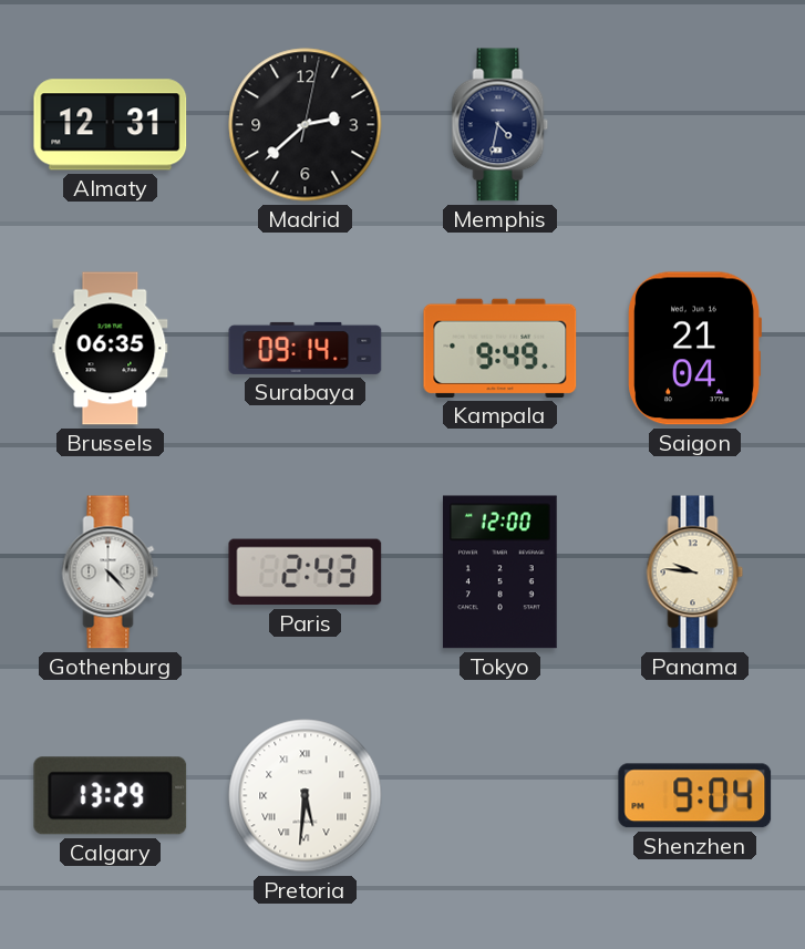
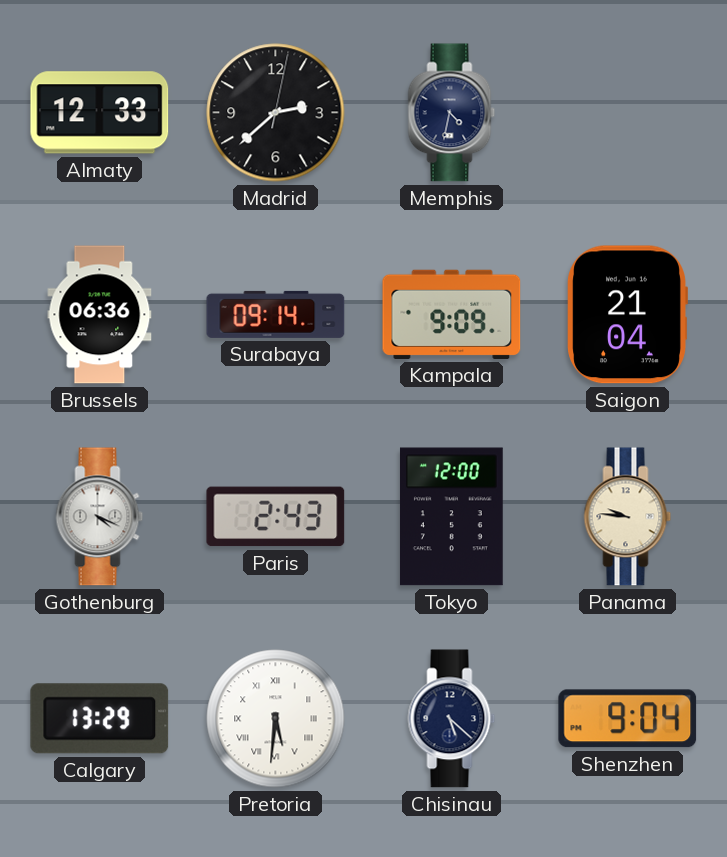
Almaty: 12:31 -> 12:33
Brussels: 06:35 -> 06:36
Kampala: 9:49 -> 9:09
Gothenburg: 4:23 -> 4:19
Chisinau: none -> 5:22
